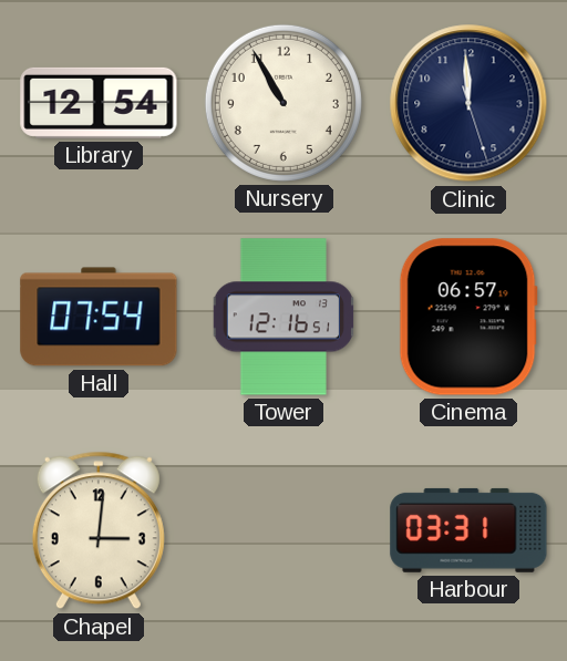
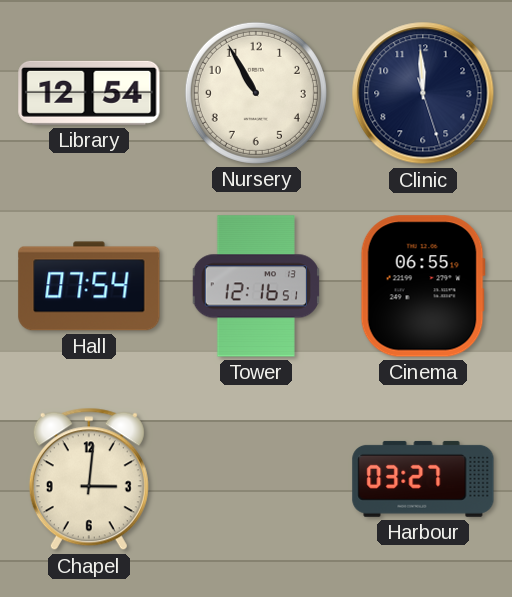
Cinema: 06:57 -> 06:55
Harbour: 03:31 -> 03:27
